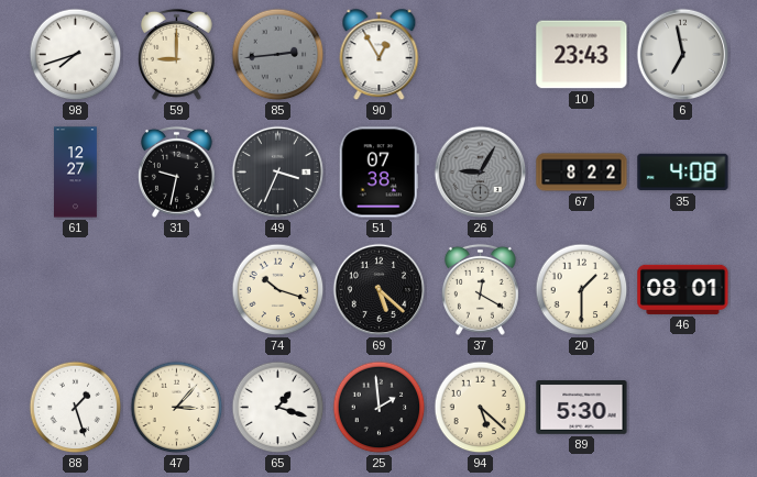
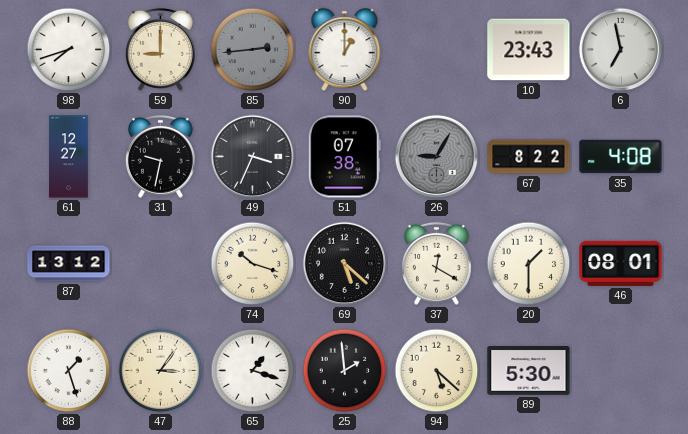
90: 12:55 -> 1:00
87: none -> 13:12
47: 3:07 -> 3:06
